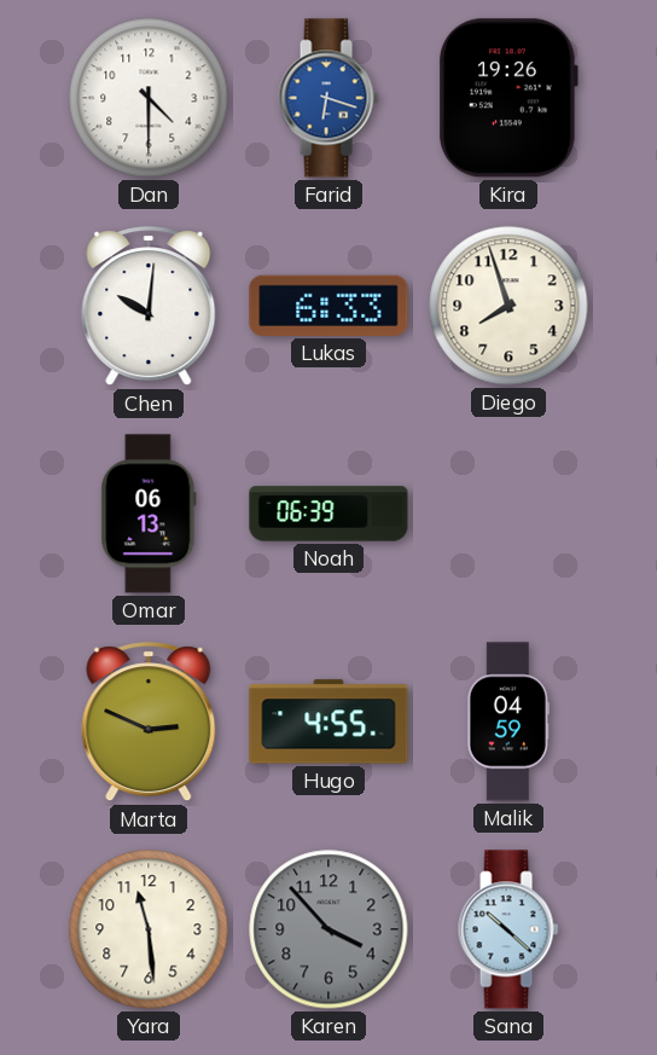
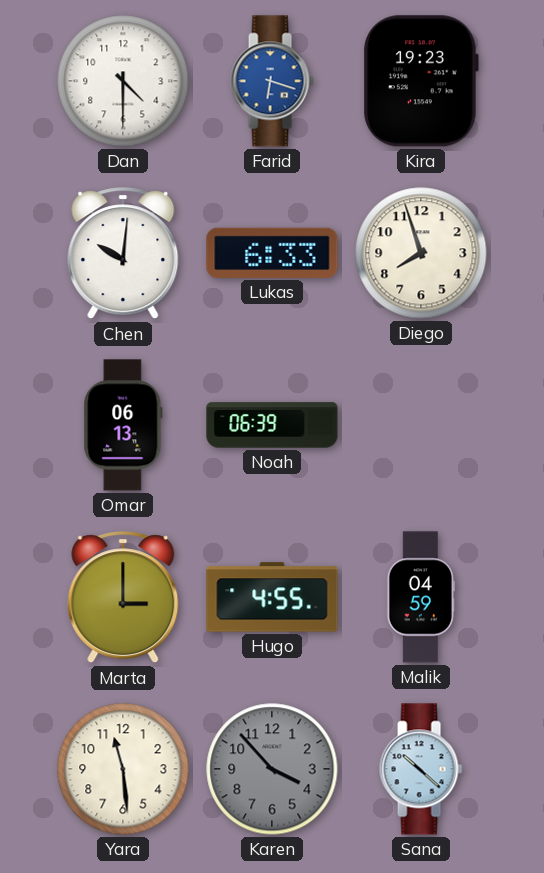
Kira: 19:26 -> 19:23
Marta: 2:49 -> 3:00
